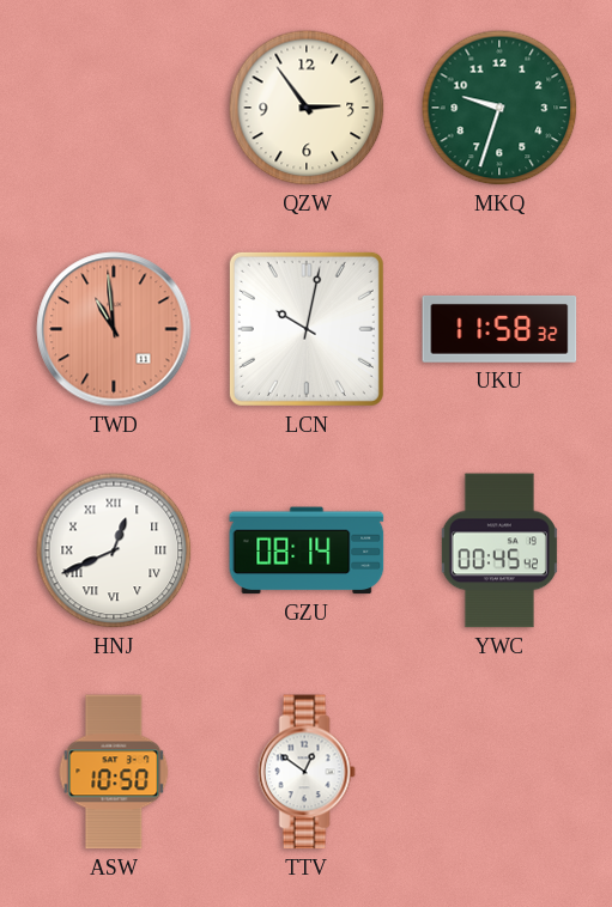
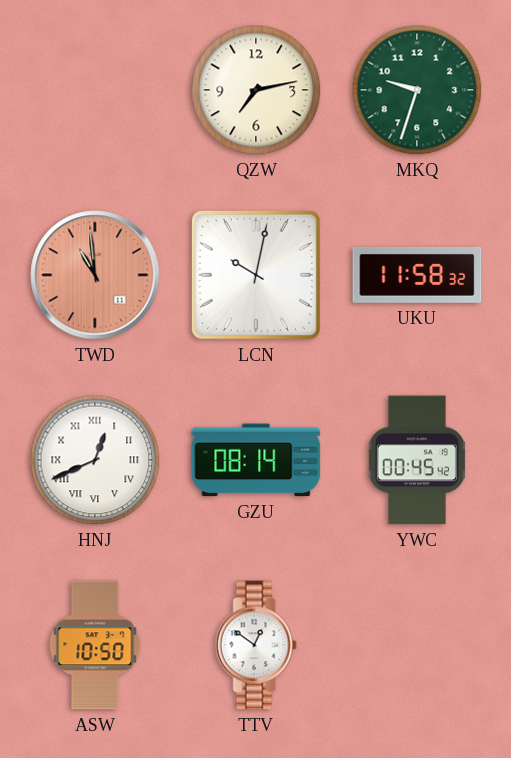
QZW: 2:54 -> 7:13
